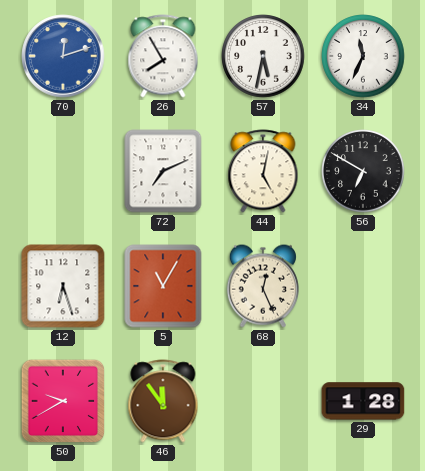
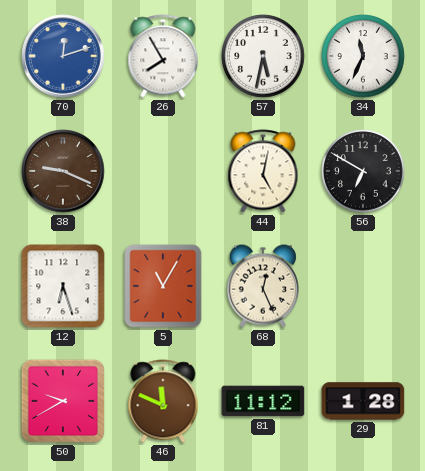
38: none -> 9:19
72: 7:11 -> none
46: 11:54 -> 11:49
81: none -> 11:12
